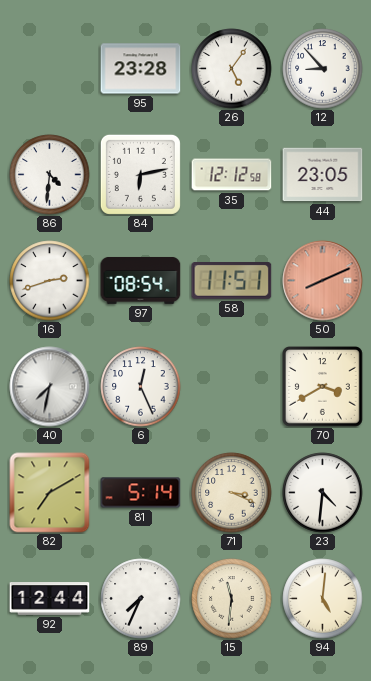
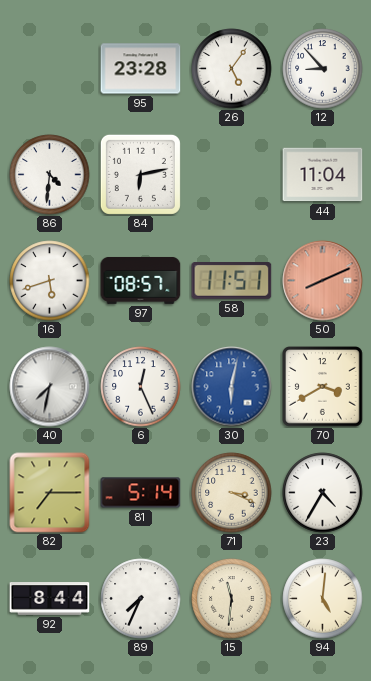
35: 12:12 -> none
44: 23:05 -> 11:04
16: 2:42 -> 5:42
97: 08:54 -> 08:57
30: none -> 6:02
82: 7:10 -> 7:15
23: 4:31 -> 4:35
92: 12:44 -> 8:44
